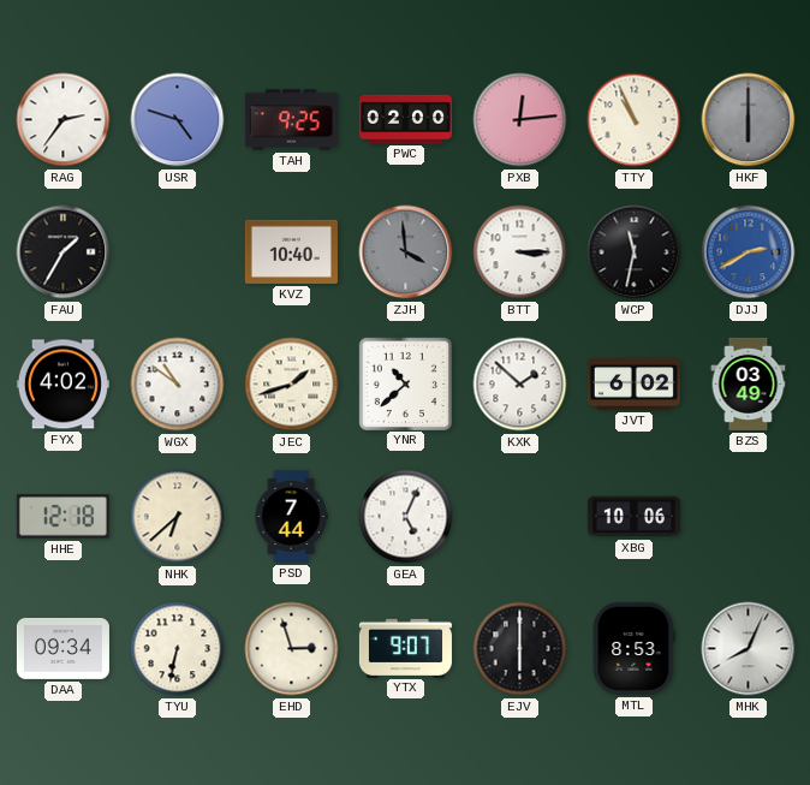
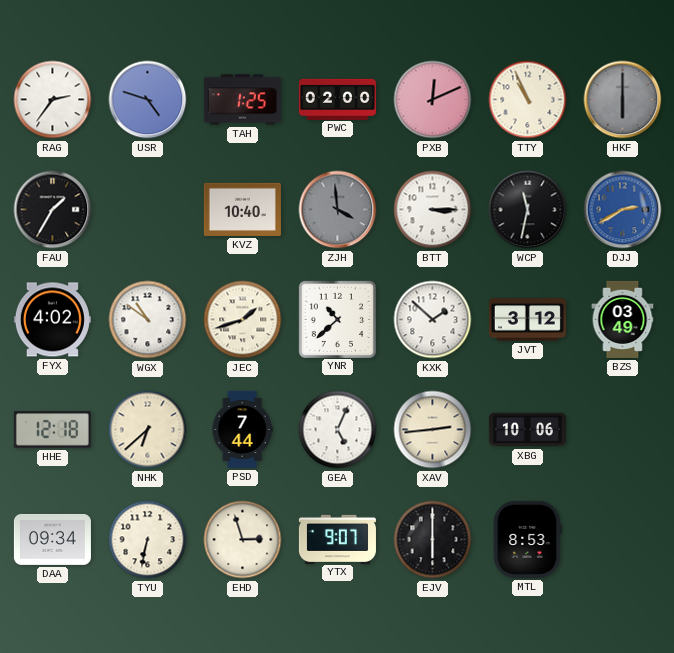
TAH: 9:25 -> 1:25
PXB: 12:14 -> 12:11
JVT: 6:02 -> 3:12
XAV: none -> 2:44
MHK: 8:04 -> none
